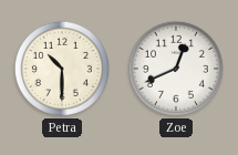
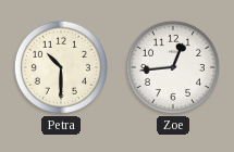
Zoe: 12:41 -> 12:44
